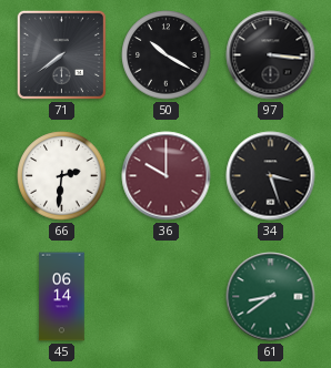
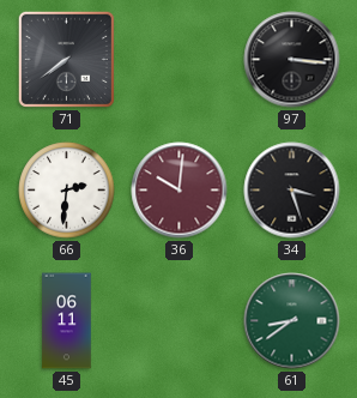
50: 10:20 -> none
36: 10:00 -> 10:01
45: 06:14 -> 06:11
